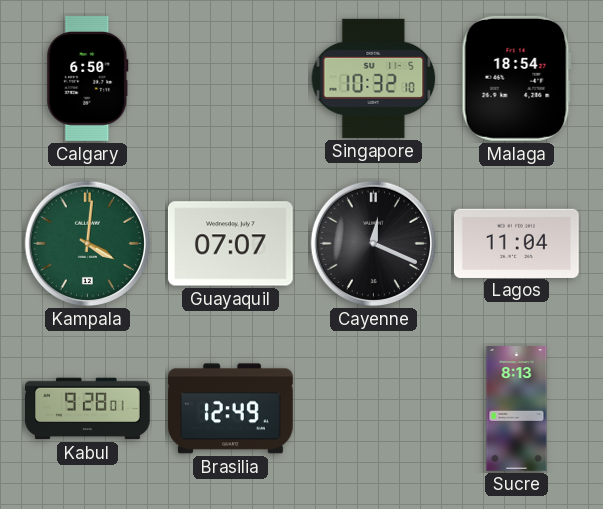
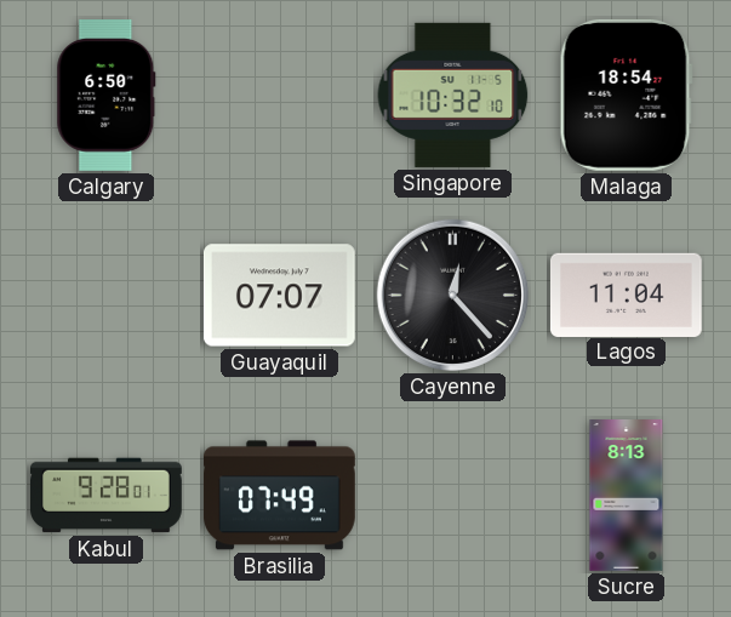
Kampala: 4:01 -> none
Cayenne: 12:19 -> 12:23
Brasilia: 12:49 -> 07:49
